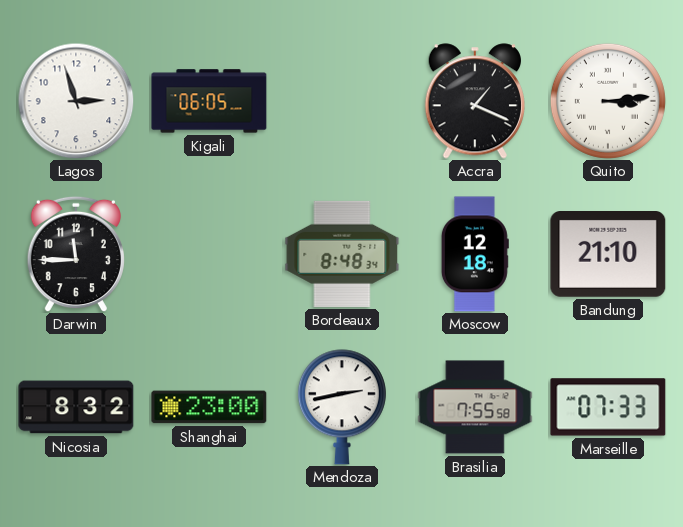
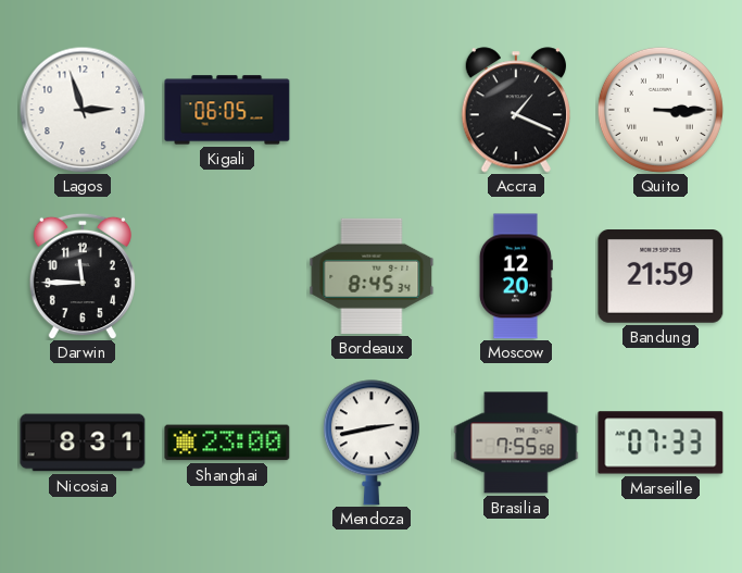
Quito: 3:14 -> 3:15
Bordeaux: 8:48 -> 8:45
Moscow: 12:18 -> 12:20
Bandung: 21:10 -> 21:59
Nicosia: 8:32 -> 8:31
